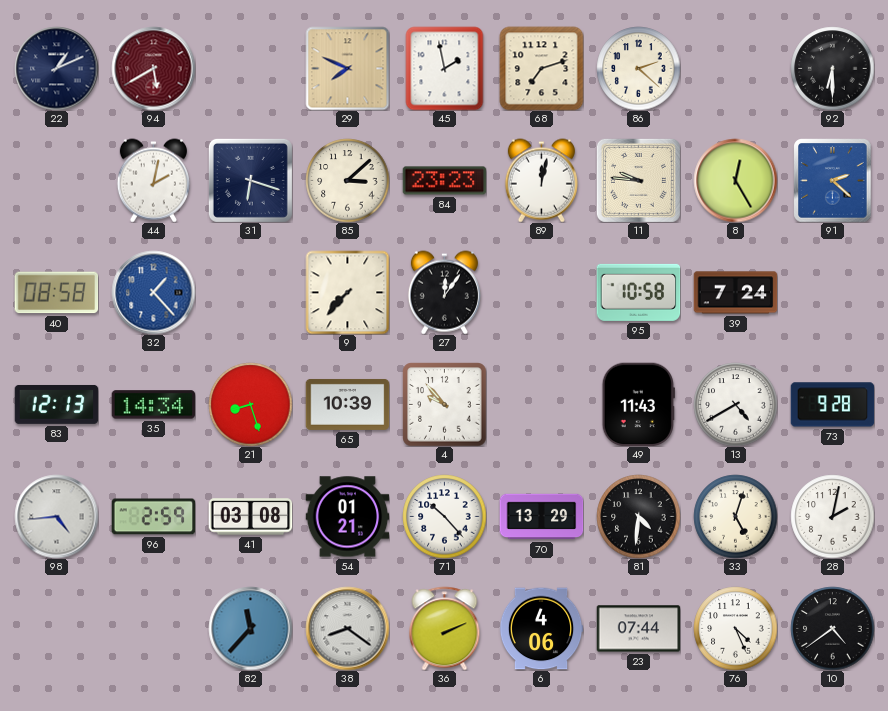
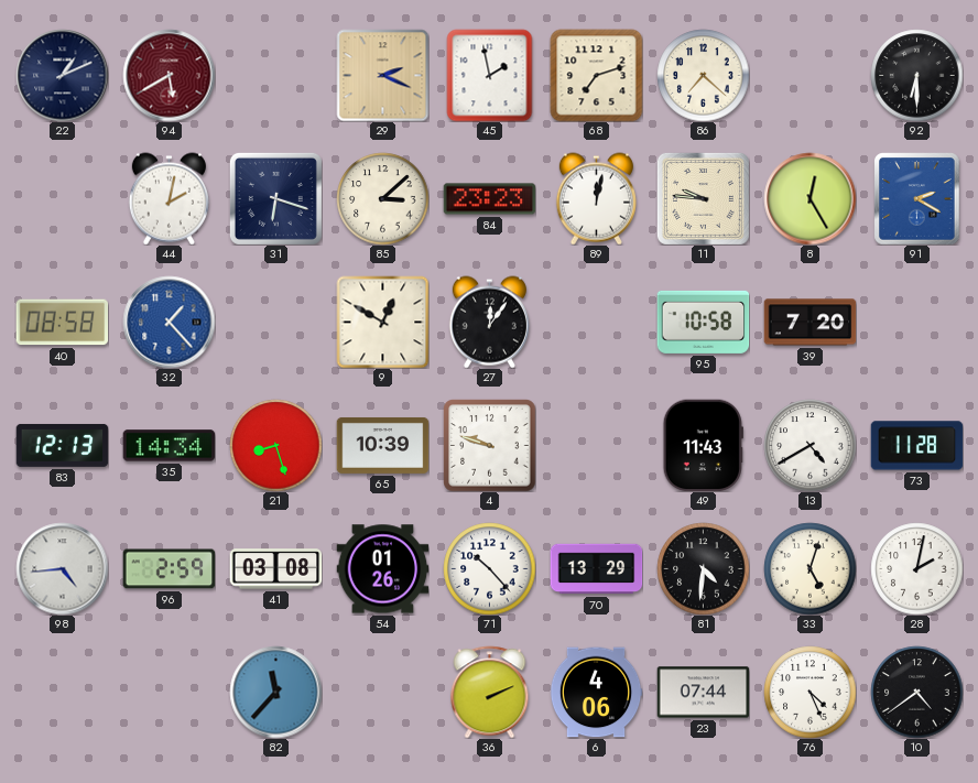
29: 7:49 -> 2:19
86: 2:22 -> 7:22
91: 2:22 -> 2:20
9: 7:37 -> 12:50
39: 7:24 -> 7:20
4: 9:53 -> 9:48
73: 9:28 -> 11:28
54: 01:21 -> 01:26
38: 8:21 -> none
